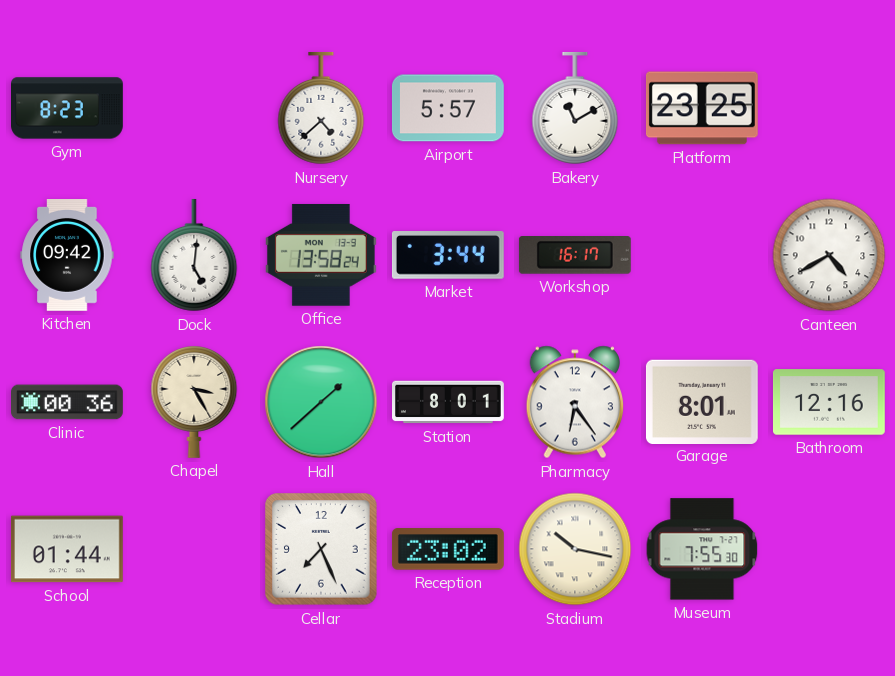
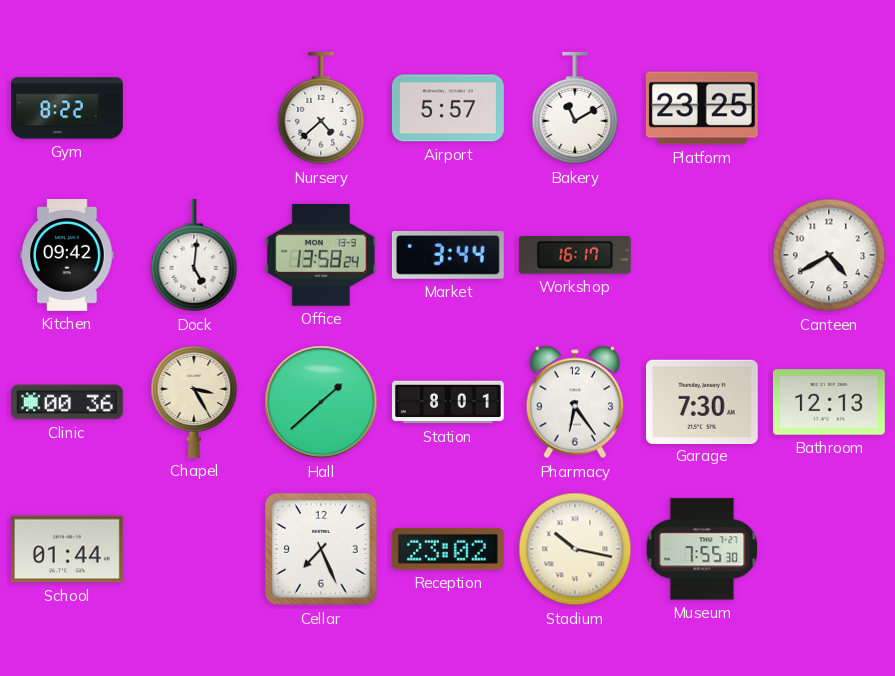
Gym: 8:23 -> 8:22
Garage: 8:01 -> 7:30
Bathroom: 12:16 -> 12:13
